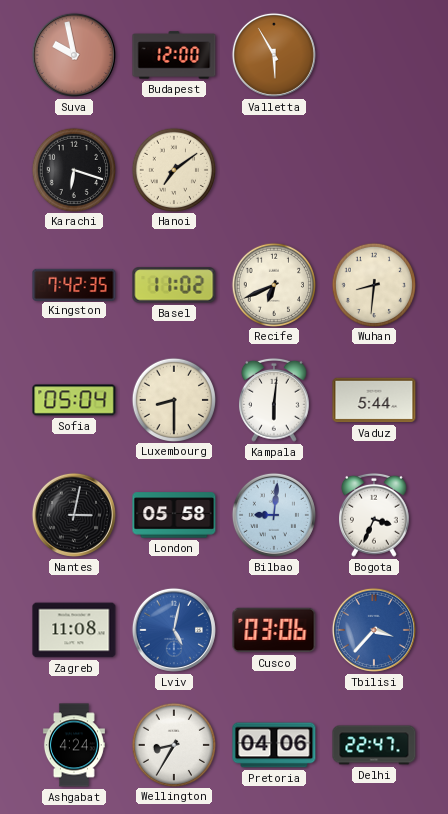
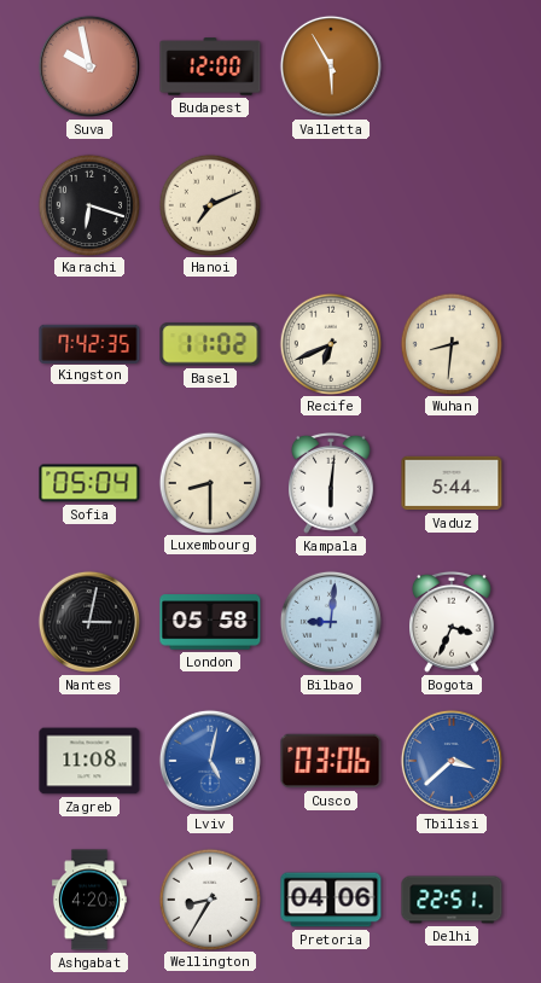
Hanoi: 7:09 -> 7:11
Tbilisi: 3:37 -> 3:38
Ashgabat: 4:24 -> 4:20
Delhi: 22:47 -> 22:51
